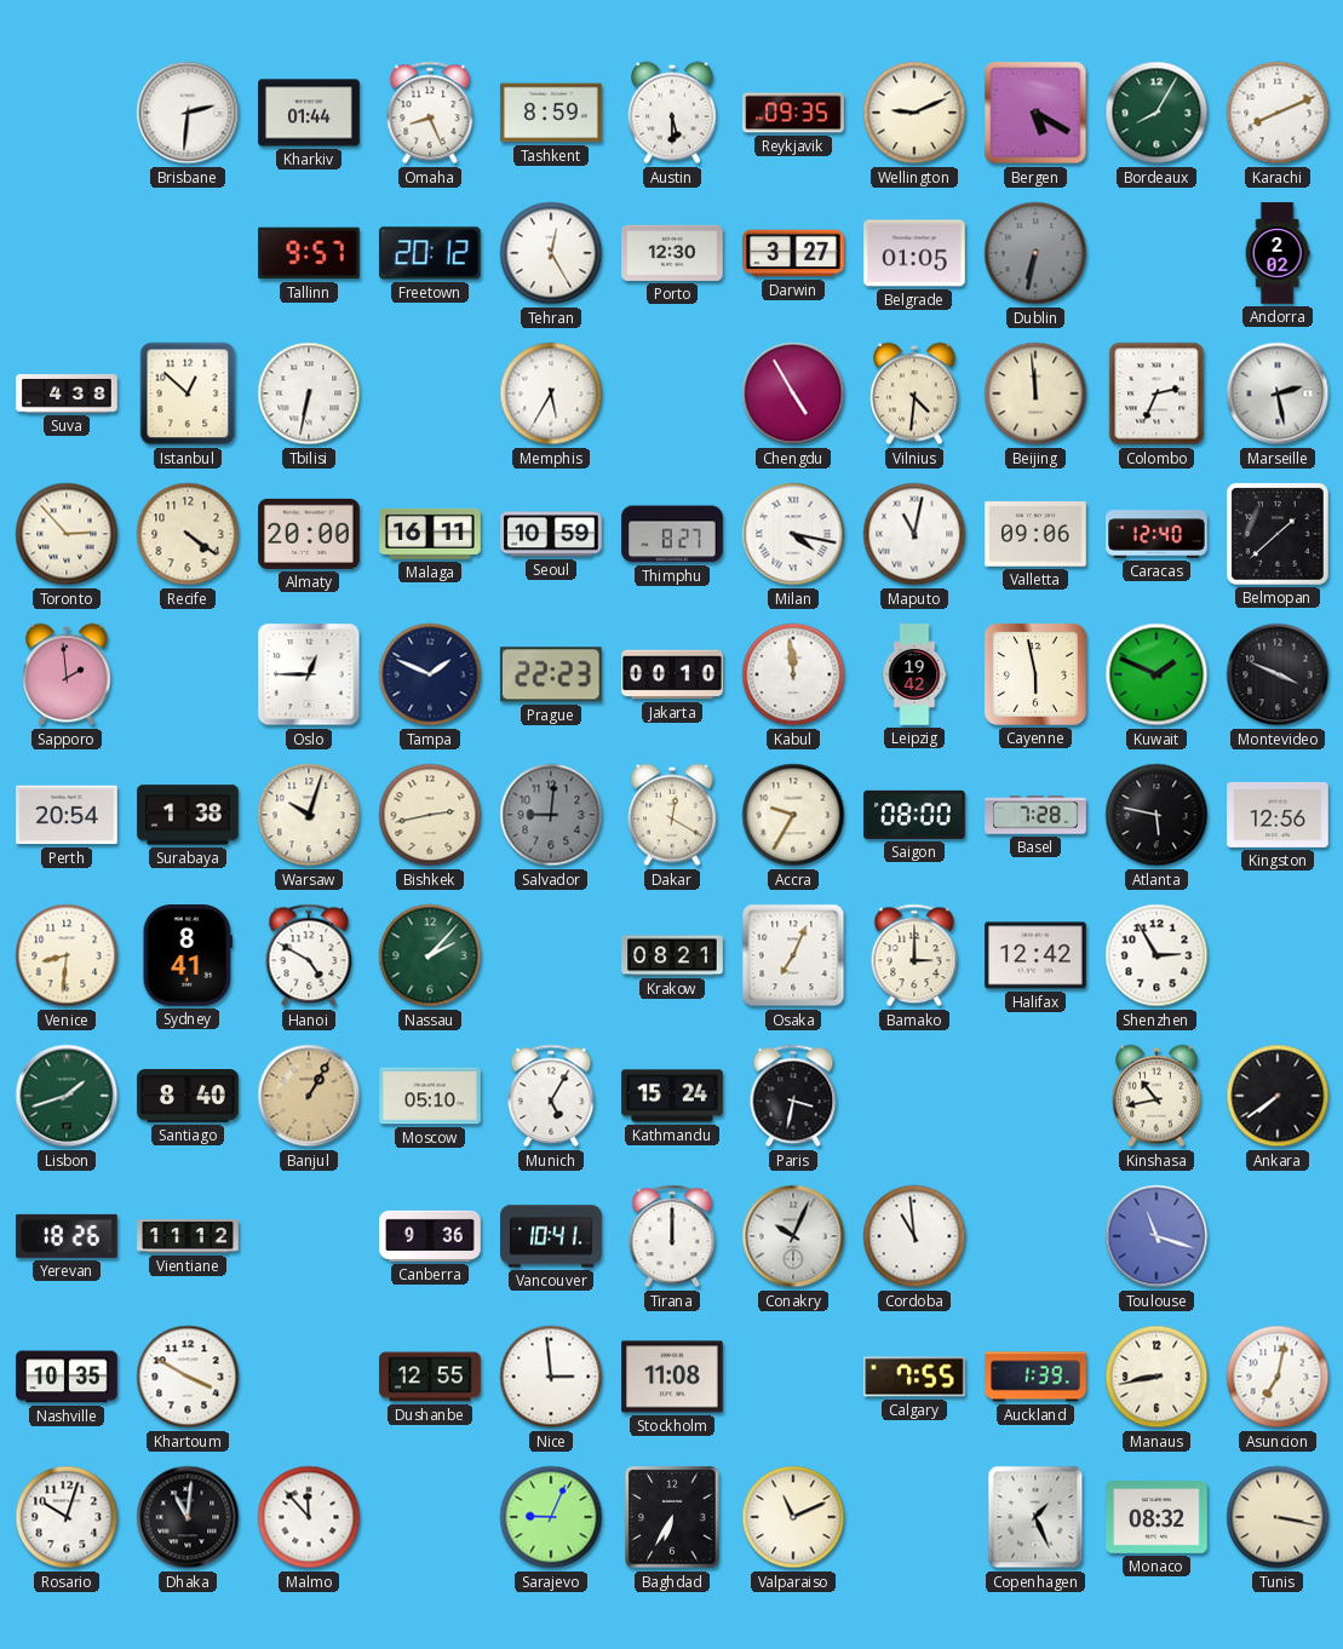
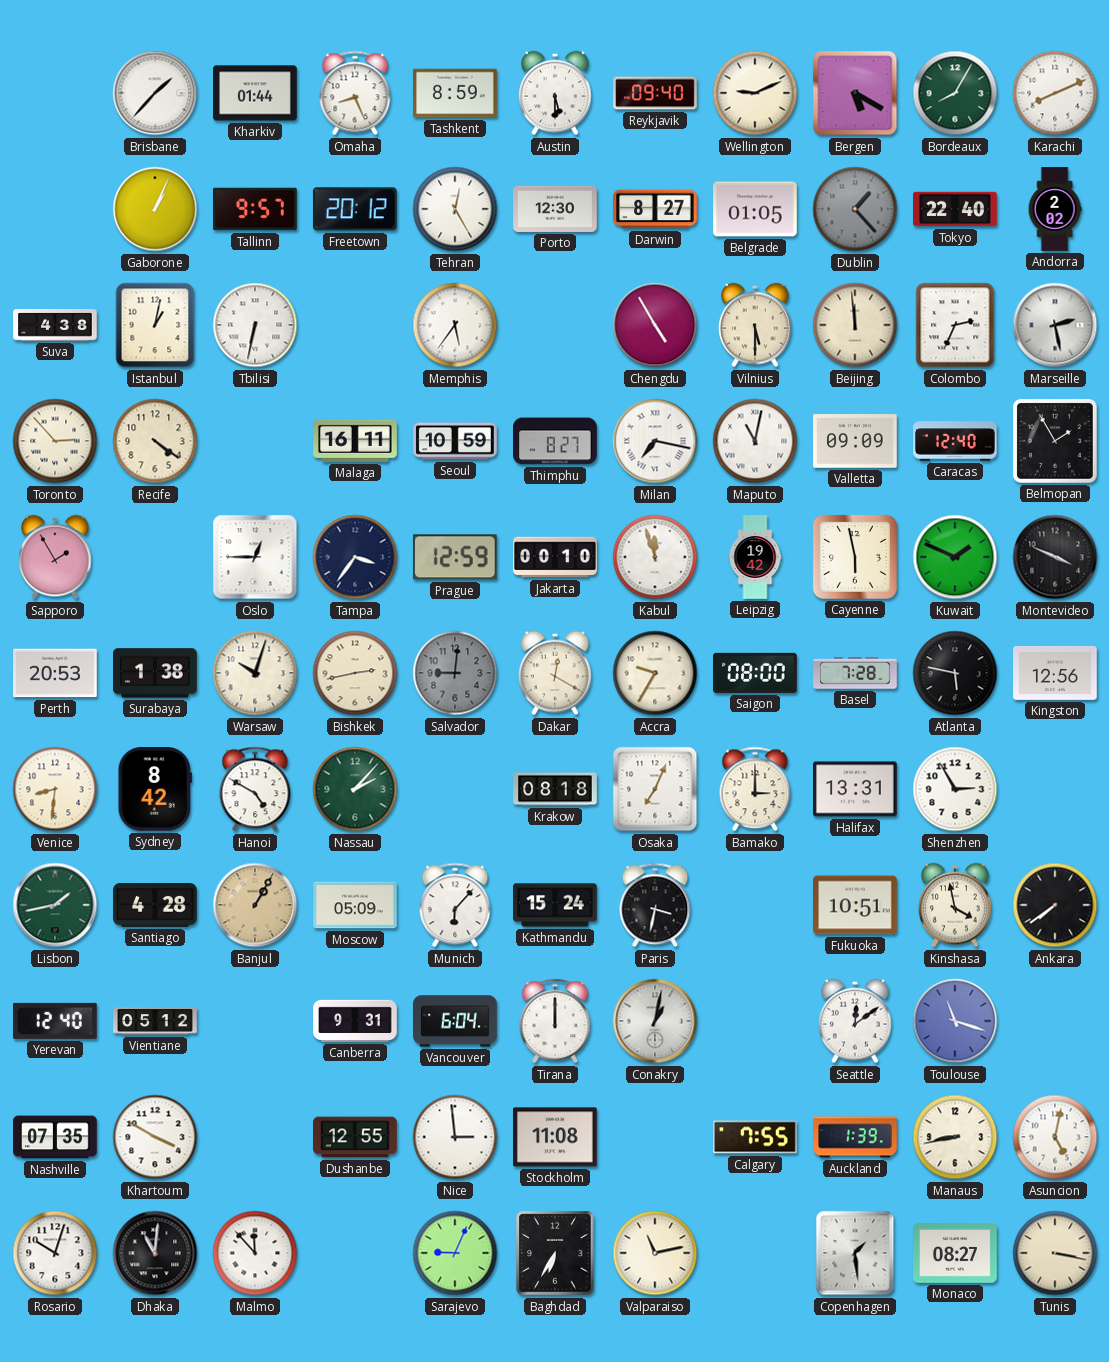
Brisbane: 2:31 -> 1:37
Reykjavik: 09:35 -> 09:40
Gaborone: none -> 1:04
Darwin: 3:27 -> 8:27
Dublin: 6:32 -> 1:23
Tokyo: none -> 22:40
Istanbul: 12:52 -> 1:02
Memphis: 5:35 -> 5:36
Vilnius: 4:31 -> 5:30
Almaty: 20:00 -> none
Milan: 4:17 -> 7:17
Valletta: 09:06 -> 09:09
Belmopan: 1:38 -> 1:55
Sapporo: 1:59 -> 1:55
Tampa: 1:49 -> 3:36
Prague: 22:23 -> 12:59
Kabul: 11:59 -> 11:57
Perth: 20:54 -> 20:53
Sydney: 8:41 -> 8:42
Krakow: 08:21 -> 08:18
Halifax: 12:42 -> 13:31
Lisbon: 1:42 -> 1:43
Santiago: 8:40 -> 4:28
Moscow: 05:10 -> 05:09
Munich: 5:05 -> 6:07
Fukuoka: none -> 10:51
Kinshasa: 10:43 -> 3:58
Yerevan: 18:26 -> 12:40
Vientiane: 11:12 -> 05:12
Canberra: 9:36 -> 9:31
Vancouver: 10:41 -> 6:04
Conakry: 10:04 -> 1:02
Cordoba: 10:59 -> none
Seattle: none -> 12:09
Nashville: 10:35 -> 07:35
Asuncion: 7:02 -> 5:02
Valparaiso: 11:11 -> 11:13
Copenhagen: 1:26 -> 1:29
Monaco: 08:32 -> 08:27
